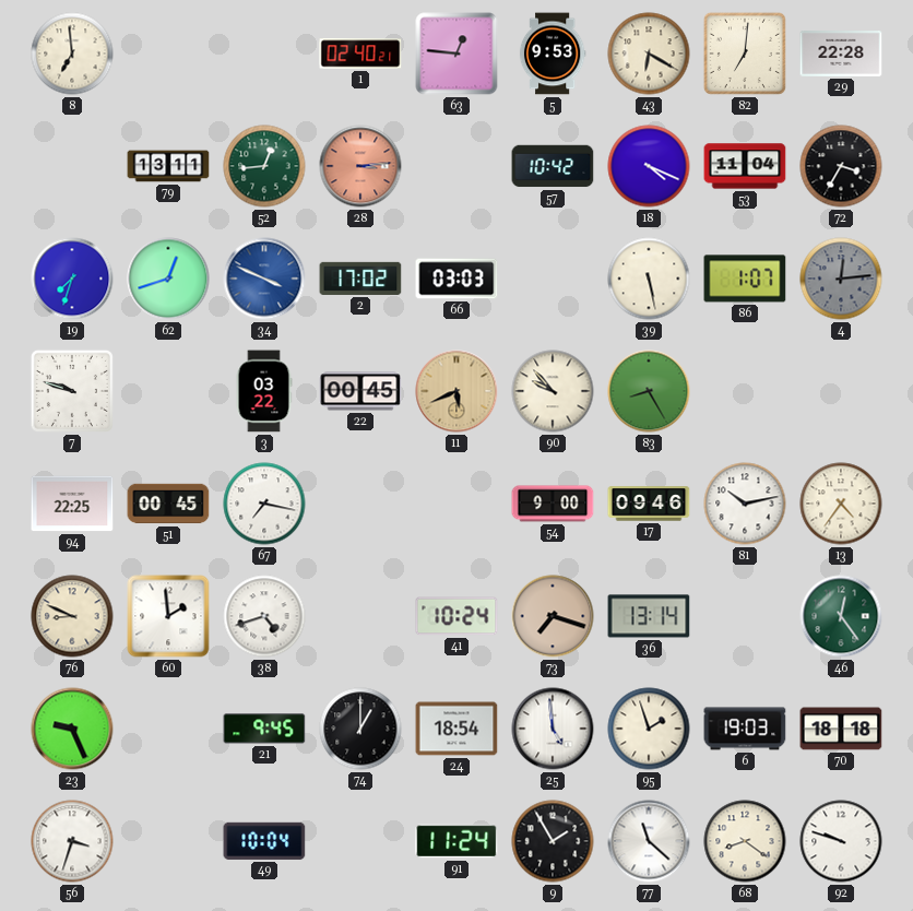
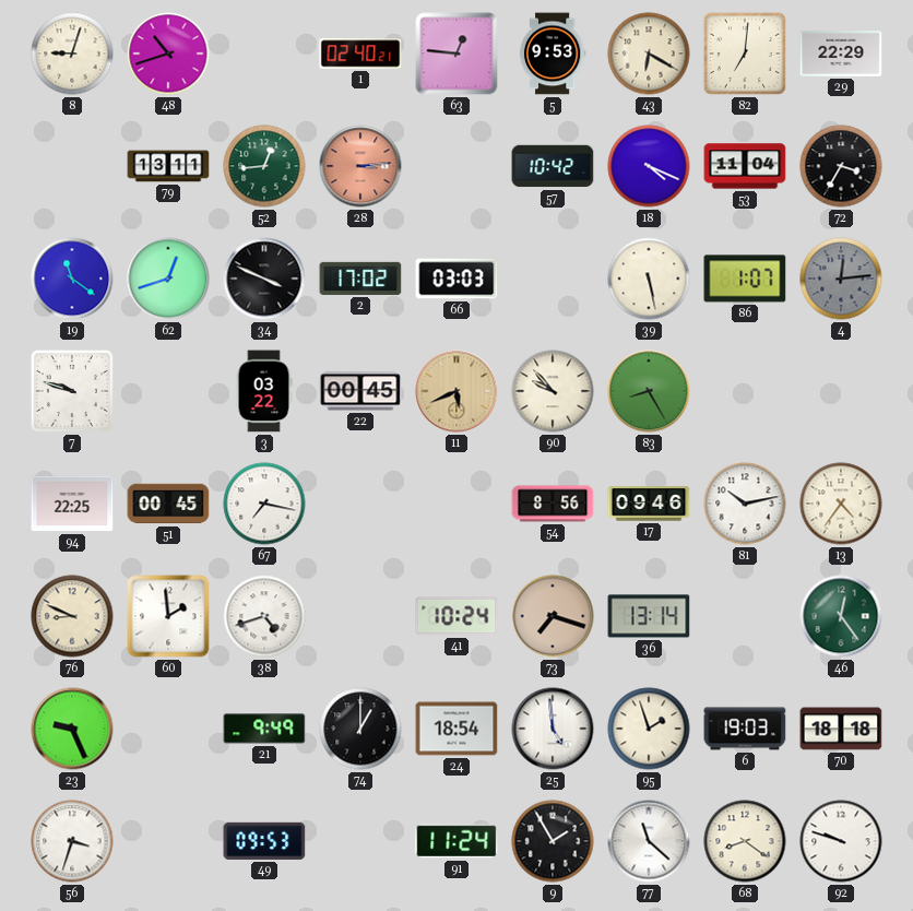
8: 6:59 -> 9:03
48: none -> 10:42
29: 22:28 -> 22:29
19: 7:33 -> 11:21
34 dial: blue -> black
54: 9:00 -> 8:56
21: 9:45 -> 9:49
49: 10:04 -> 09:53
